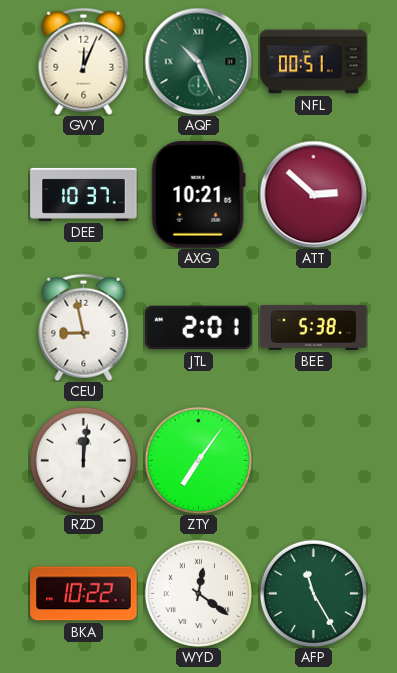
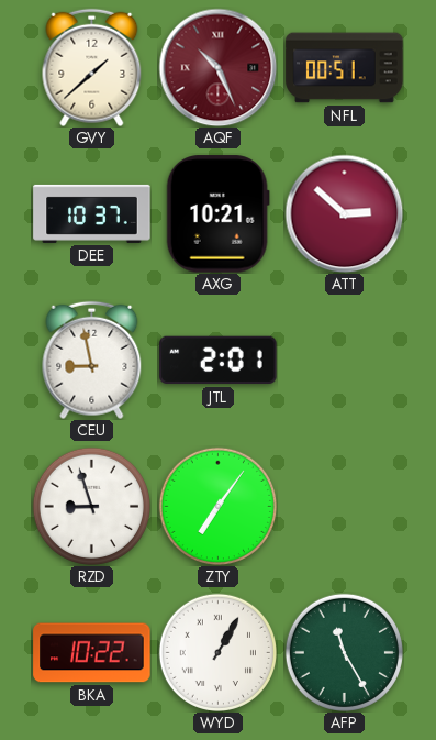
GVY: 12:04 -> 1:38
AQF dial: green -> burgundy
BEE: 5:38 -> none
RZD: 12:01 -> 8:57
WYD: 12:21 -> 1:05
